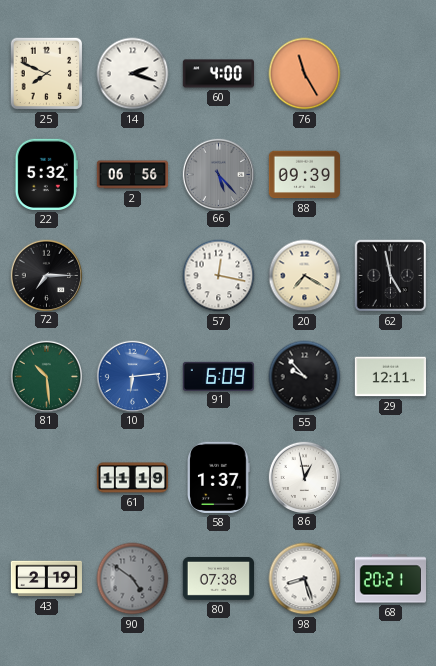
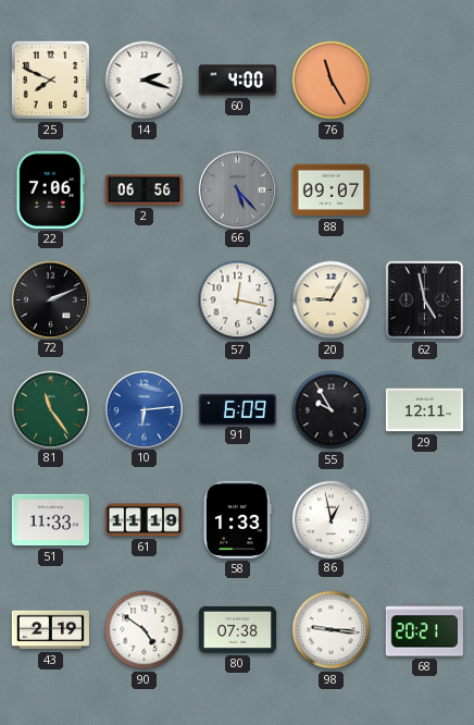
22: 5:32 -> 7:06
88: 09:39 -> 09:07
72: 7:15 -> 2:11
20: 7:20 -> 9:05
81: 10:29 -> 11:24
55: 9:53 -> 9:55
51: none -> 11:33
58: 1:37 -> 1:33
90 dial: grey -> white
98: 8:27 -> 9:16
